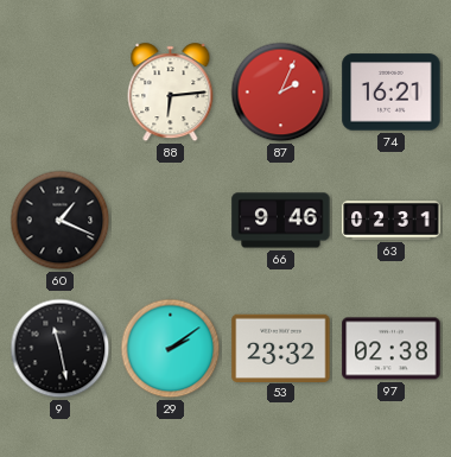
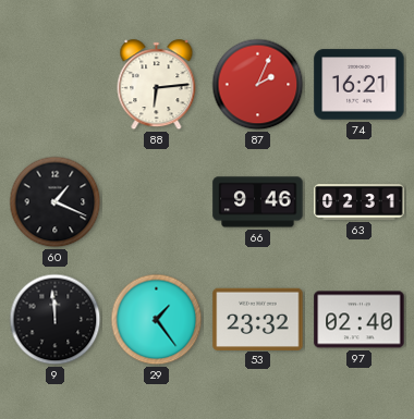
9: 11:28 -> 11:59
29: 2:09 -> 1:24
97: 02:38 -> 02:40
